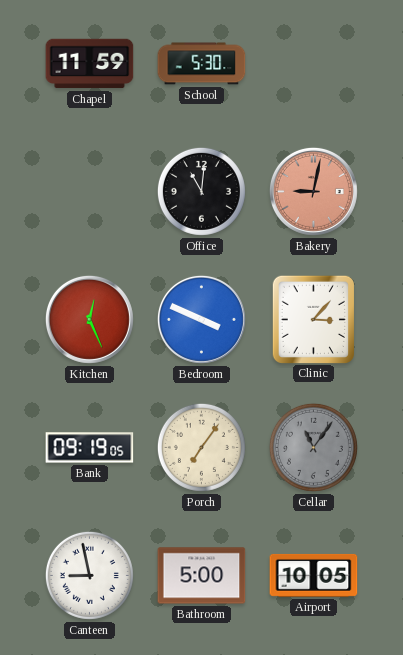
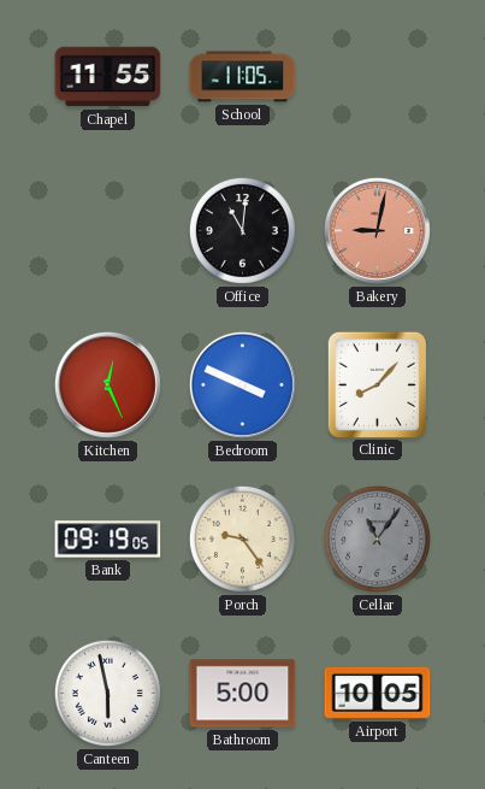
Chapel: 11:59 -> 11:55
School: 5:30 -> 11:05
Clinic: 3:07 -> 8:07
Porch: 7:06 -> 9:24
Canteen: 8:58 -> 5:58
